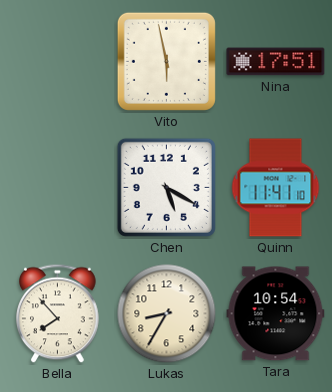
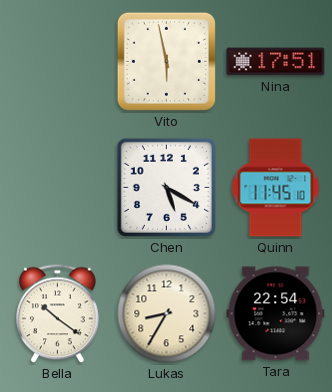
Quinn: 11:41 -> 11:45
Bella: 7:53 -> 10:21
Tara: 10:54 -> 22:54
